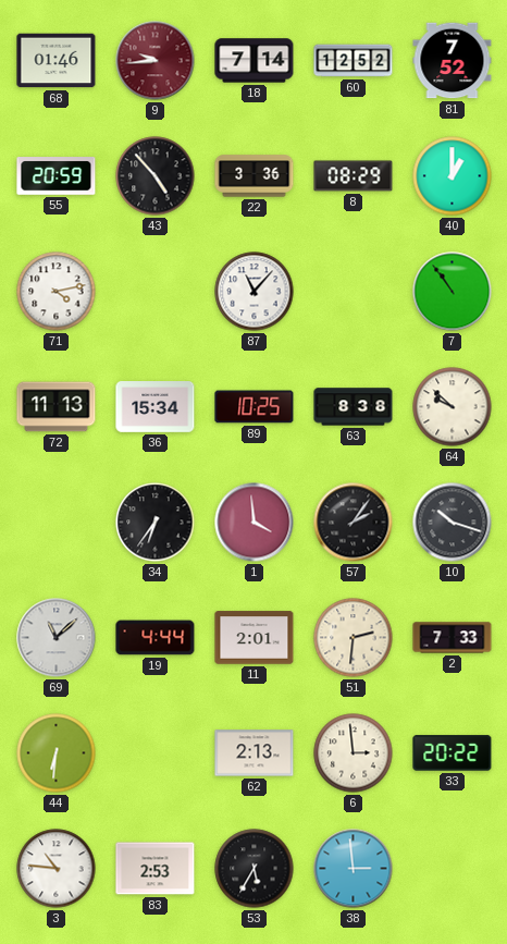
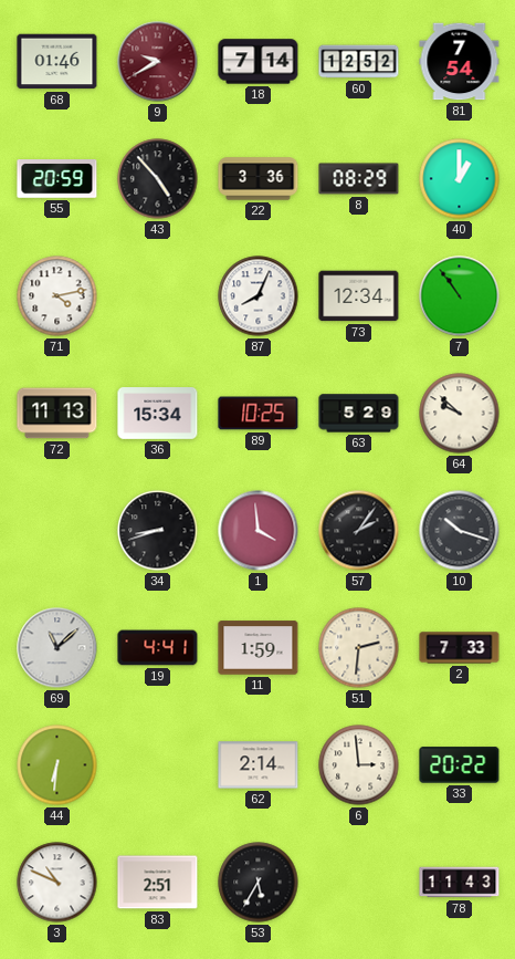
9: 9:44 -> 9:40
81: 7:52 -> 7:54
87: 11:07 -> 8:04
73: none -> 12:34
63: 8:38 -> 5:29
34: 6:36 -> 8:42
19: 4:44 -> 4:41
11: 2:01 -> 1:59
62: 2:13 -> 2:14
3: 10:46 -> 10:49
83: 2:53 -> 2:51
38: 2:59 -> none
78: none -> 11:43
